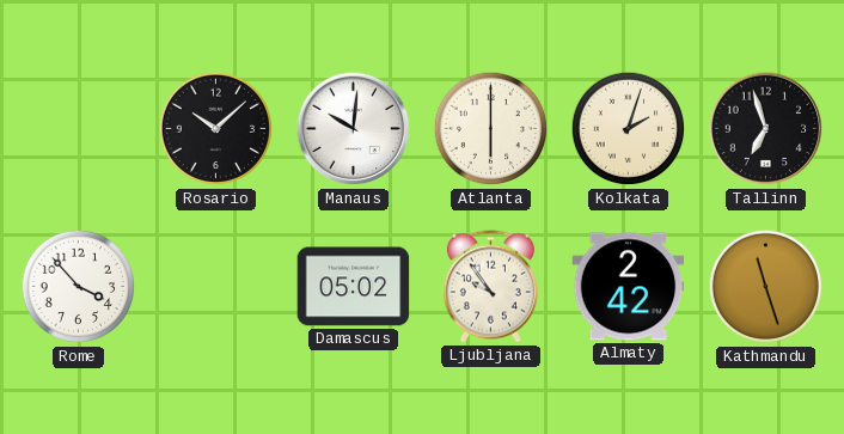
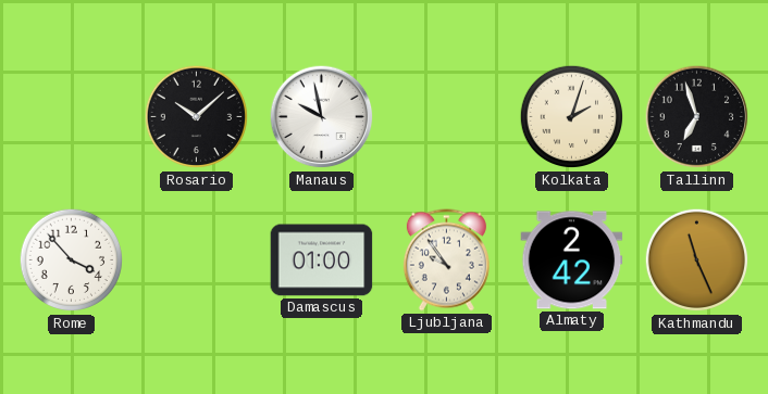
Manaus: 10:01 -> 9:58
Atlanta: 6:00 -> none
Damascus: 05:02 -> 01:00
Kathmandu: 11:27 -> 11:26
